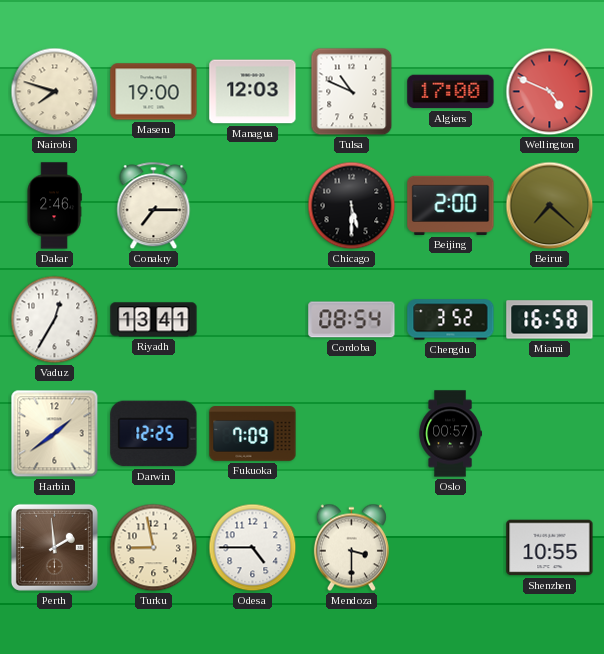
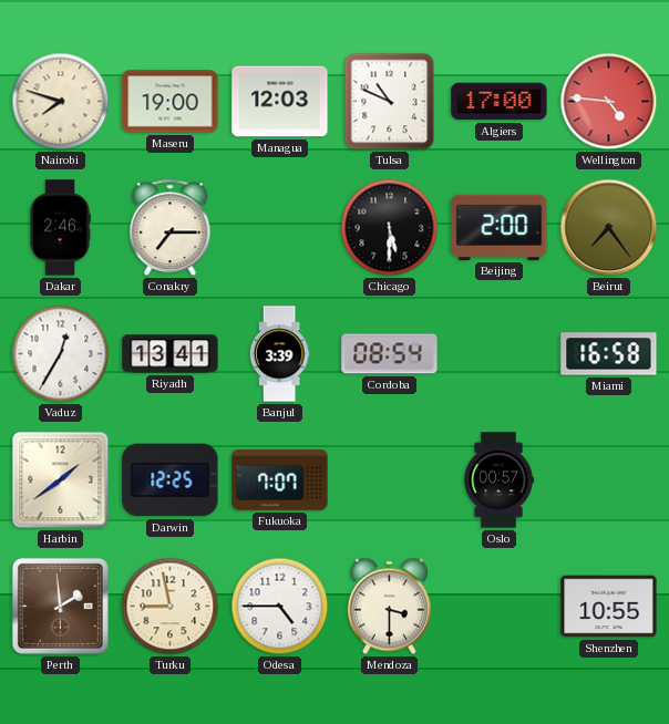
Wellington: 4:49 -> 4:46
Beirut: 7:22 -> 7:24
Banjul: none -> 3:39
Chengdu: 3:52 -> none
Fukuoka: 7:09 -> 7:07
